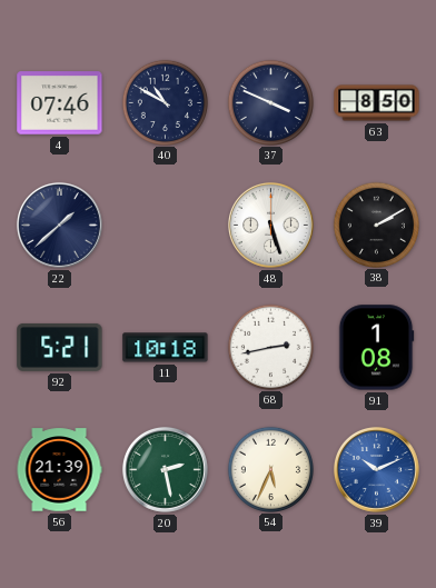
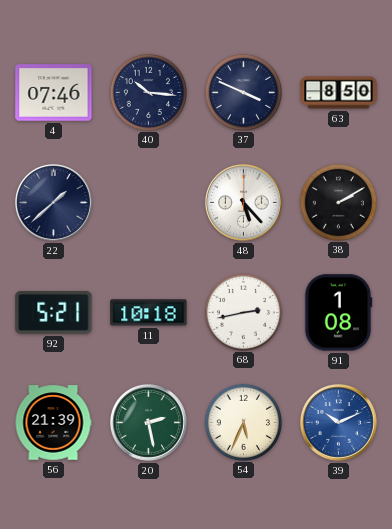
40: 10:50 -> 10:16
48: 5:27 -> 5:23
